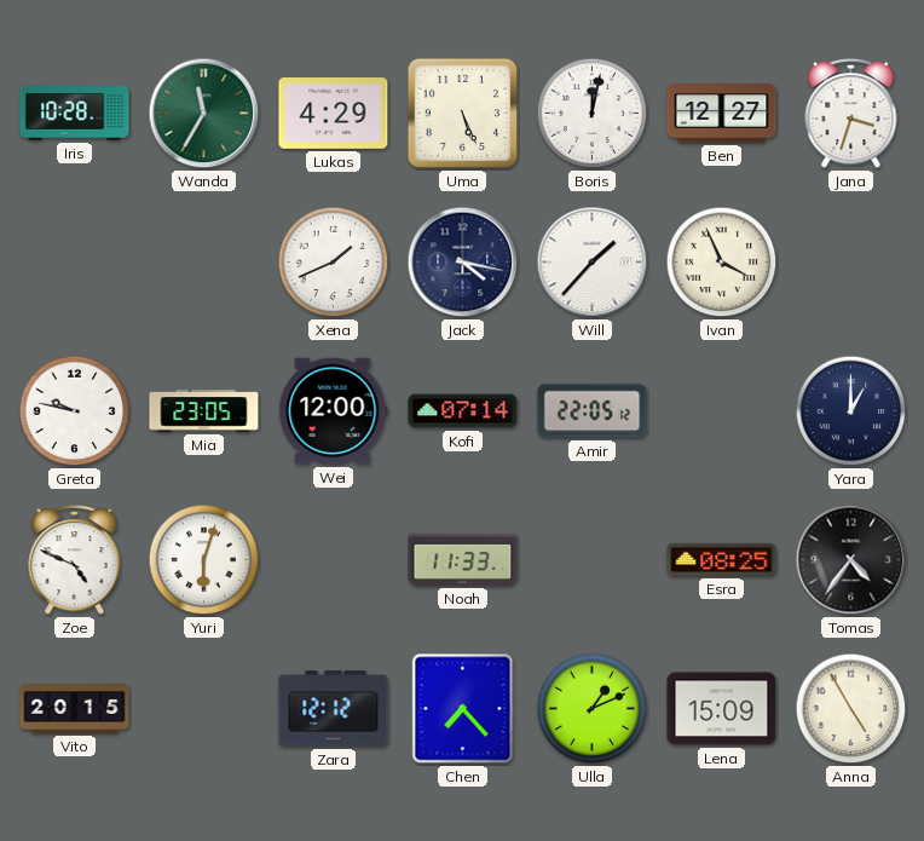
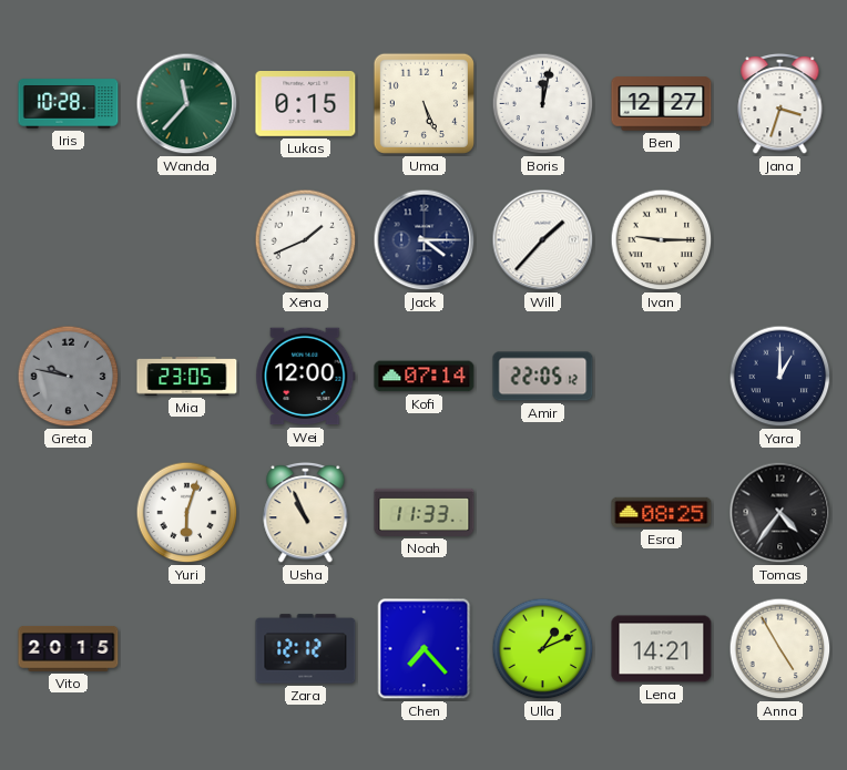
Wanda: 11:35 -> 11:37
Lukas: 4:29 -> 0:15
Jack: 4:17 -> 4:15
Ivan: 3:56 -> 9:15
Greta dial: white -> grey
Zoe: 4:49 -> none
Usha: none -> 10:56
Lena: 15:09 -> 14:21
